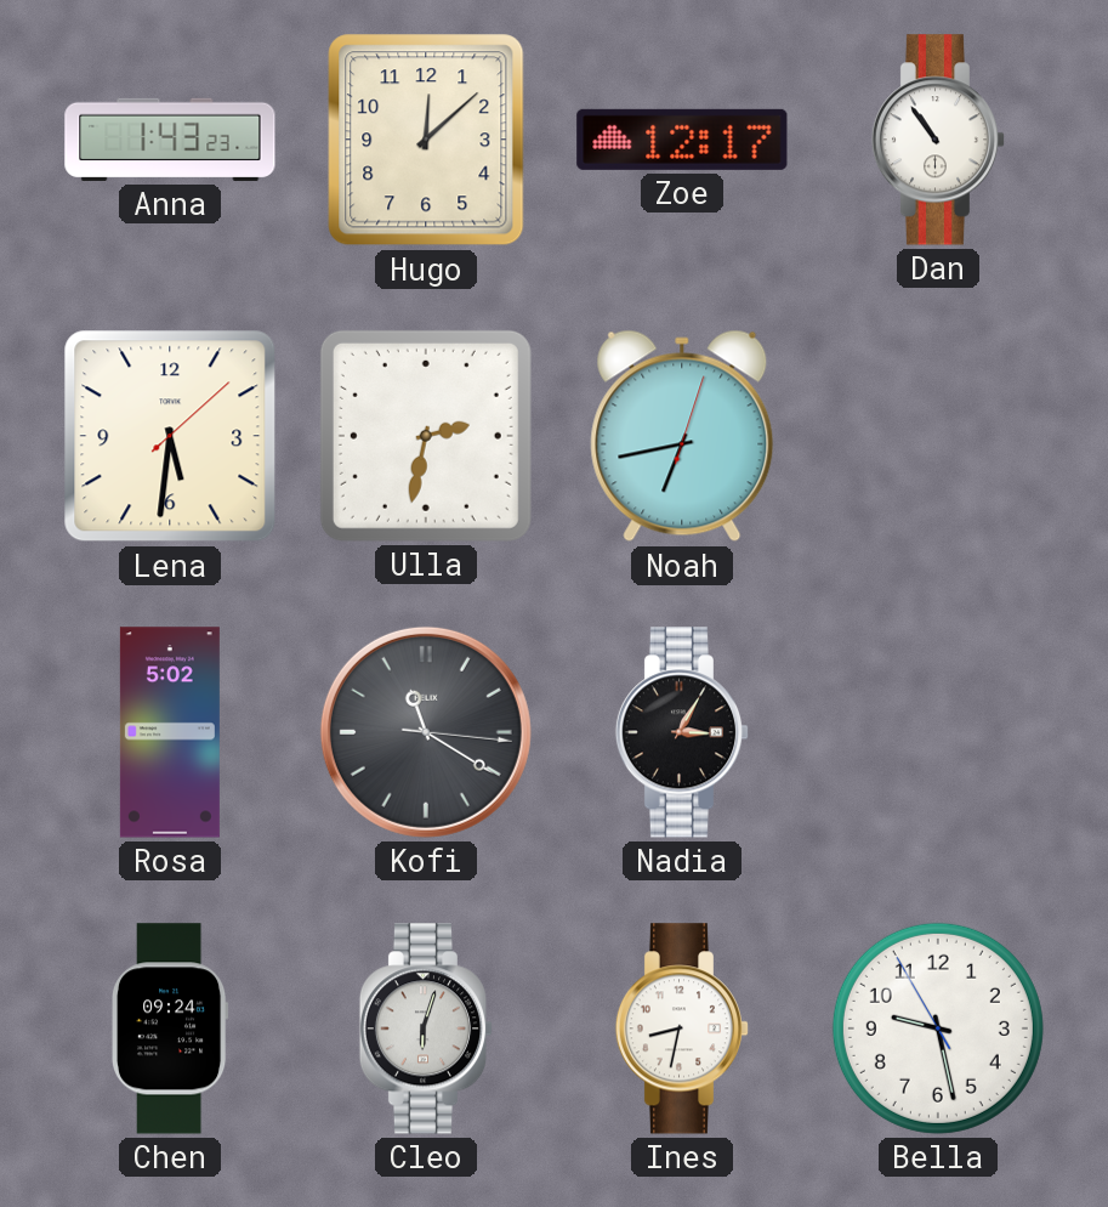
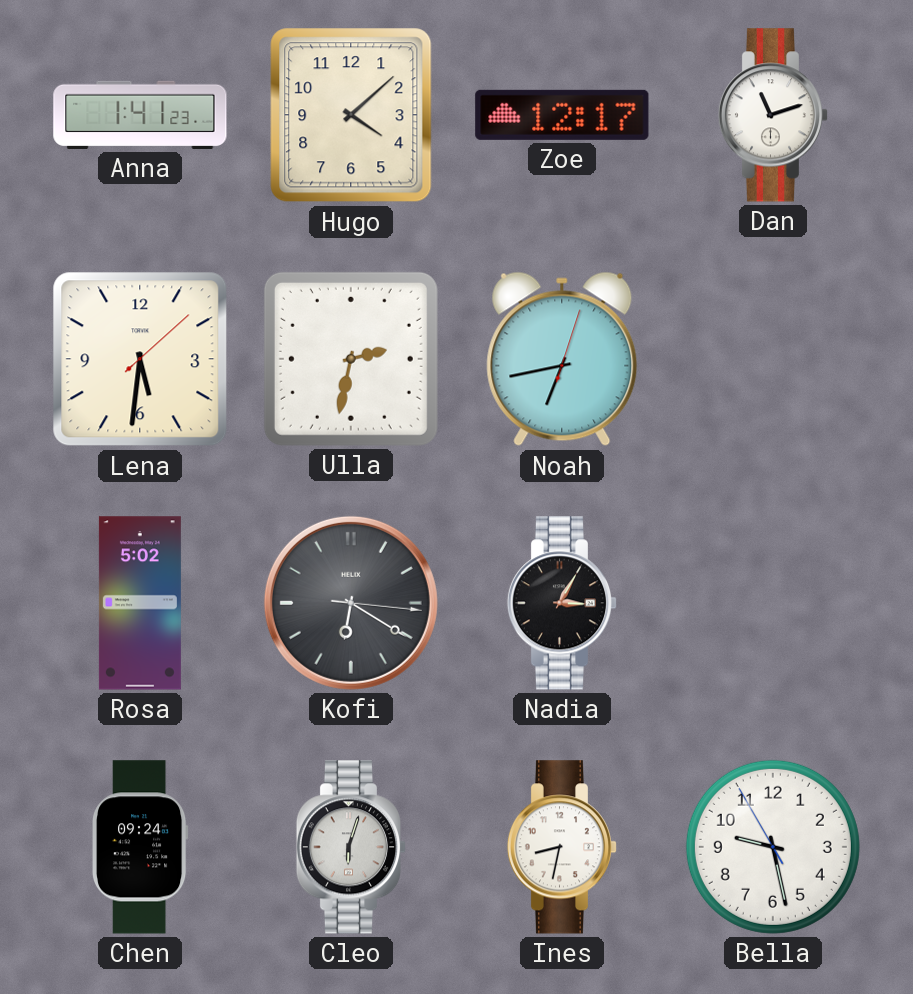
Anna: 1:43 -> 1:41
Hugo: 12:08 -> 4:08
Dan: 10:54 -> 11:12
Kofi: 11:20 -> 6:20
